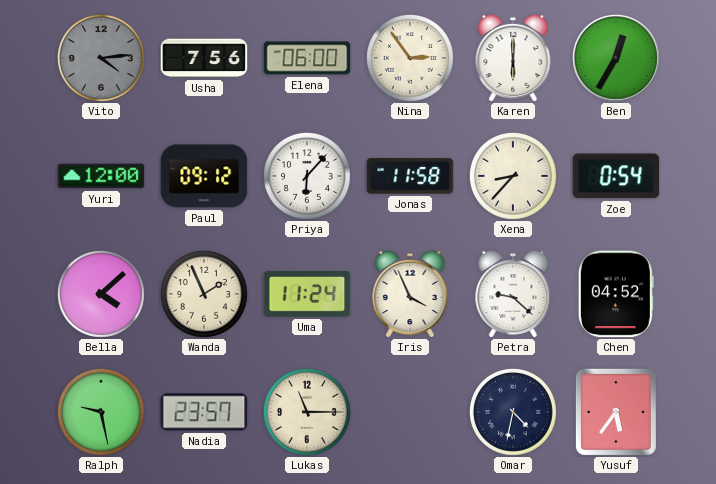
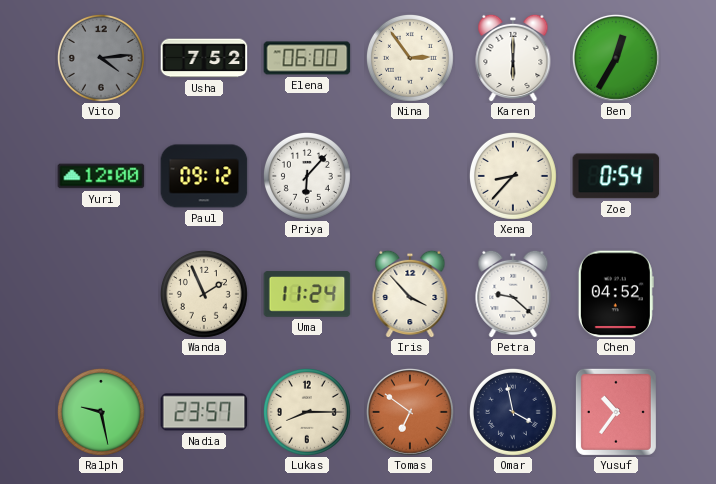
Usha: 7:56 -> 7:52
Jonas: 11:58 -> none
Bella: 4:08 -> none
Iris: 3:56 -> 3:53
Lukas: 11:15 -> 8:15
Tomas: none -> 6:51
Omar: 4:32 -> 3:58
Yusuf: 5:36 -> 10:36
